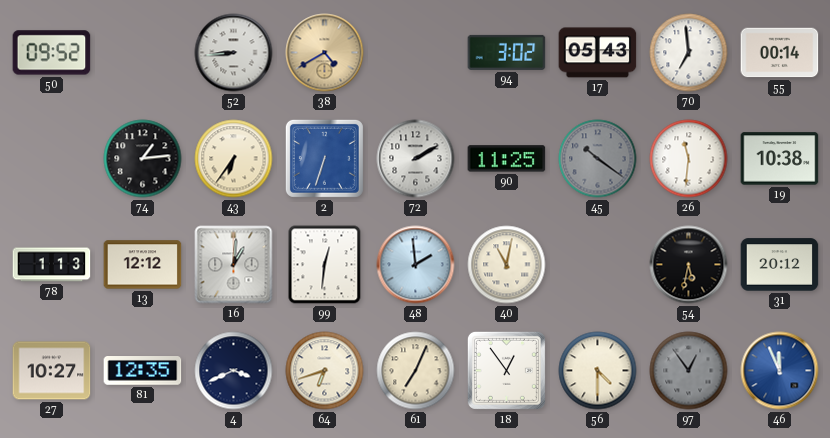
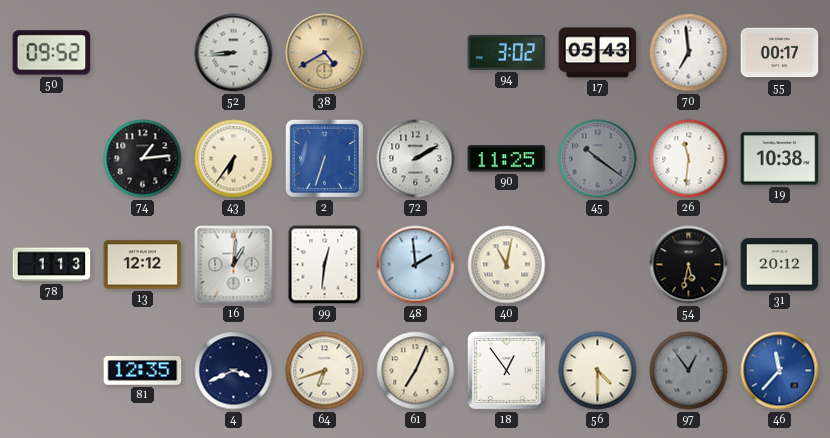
55: 00:14 -> 00:17
27: 10:27 -> none
46: 11:56 -> 11:37
